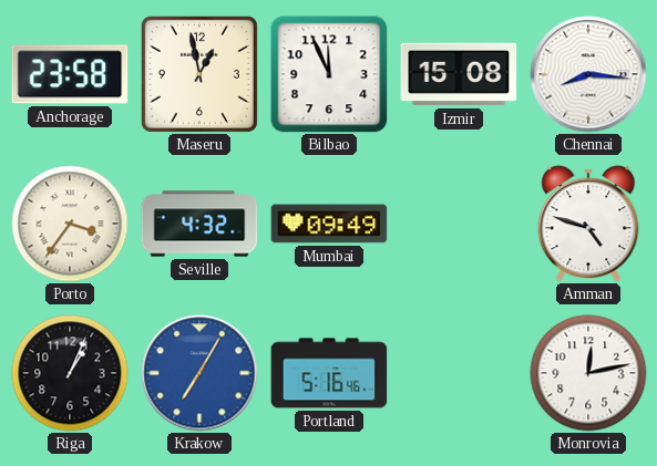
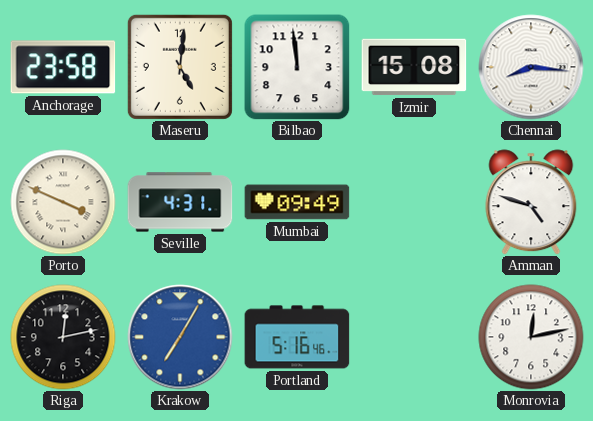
Maseru: 12:58 -> 5:01
Bilbao: 11:56 -> 11:59
Porto: 3:36 -> 3:49
Seville: 4:32 -> 4:31
Riga: 1:04 -> 12:13
